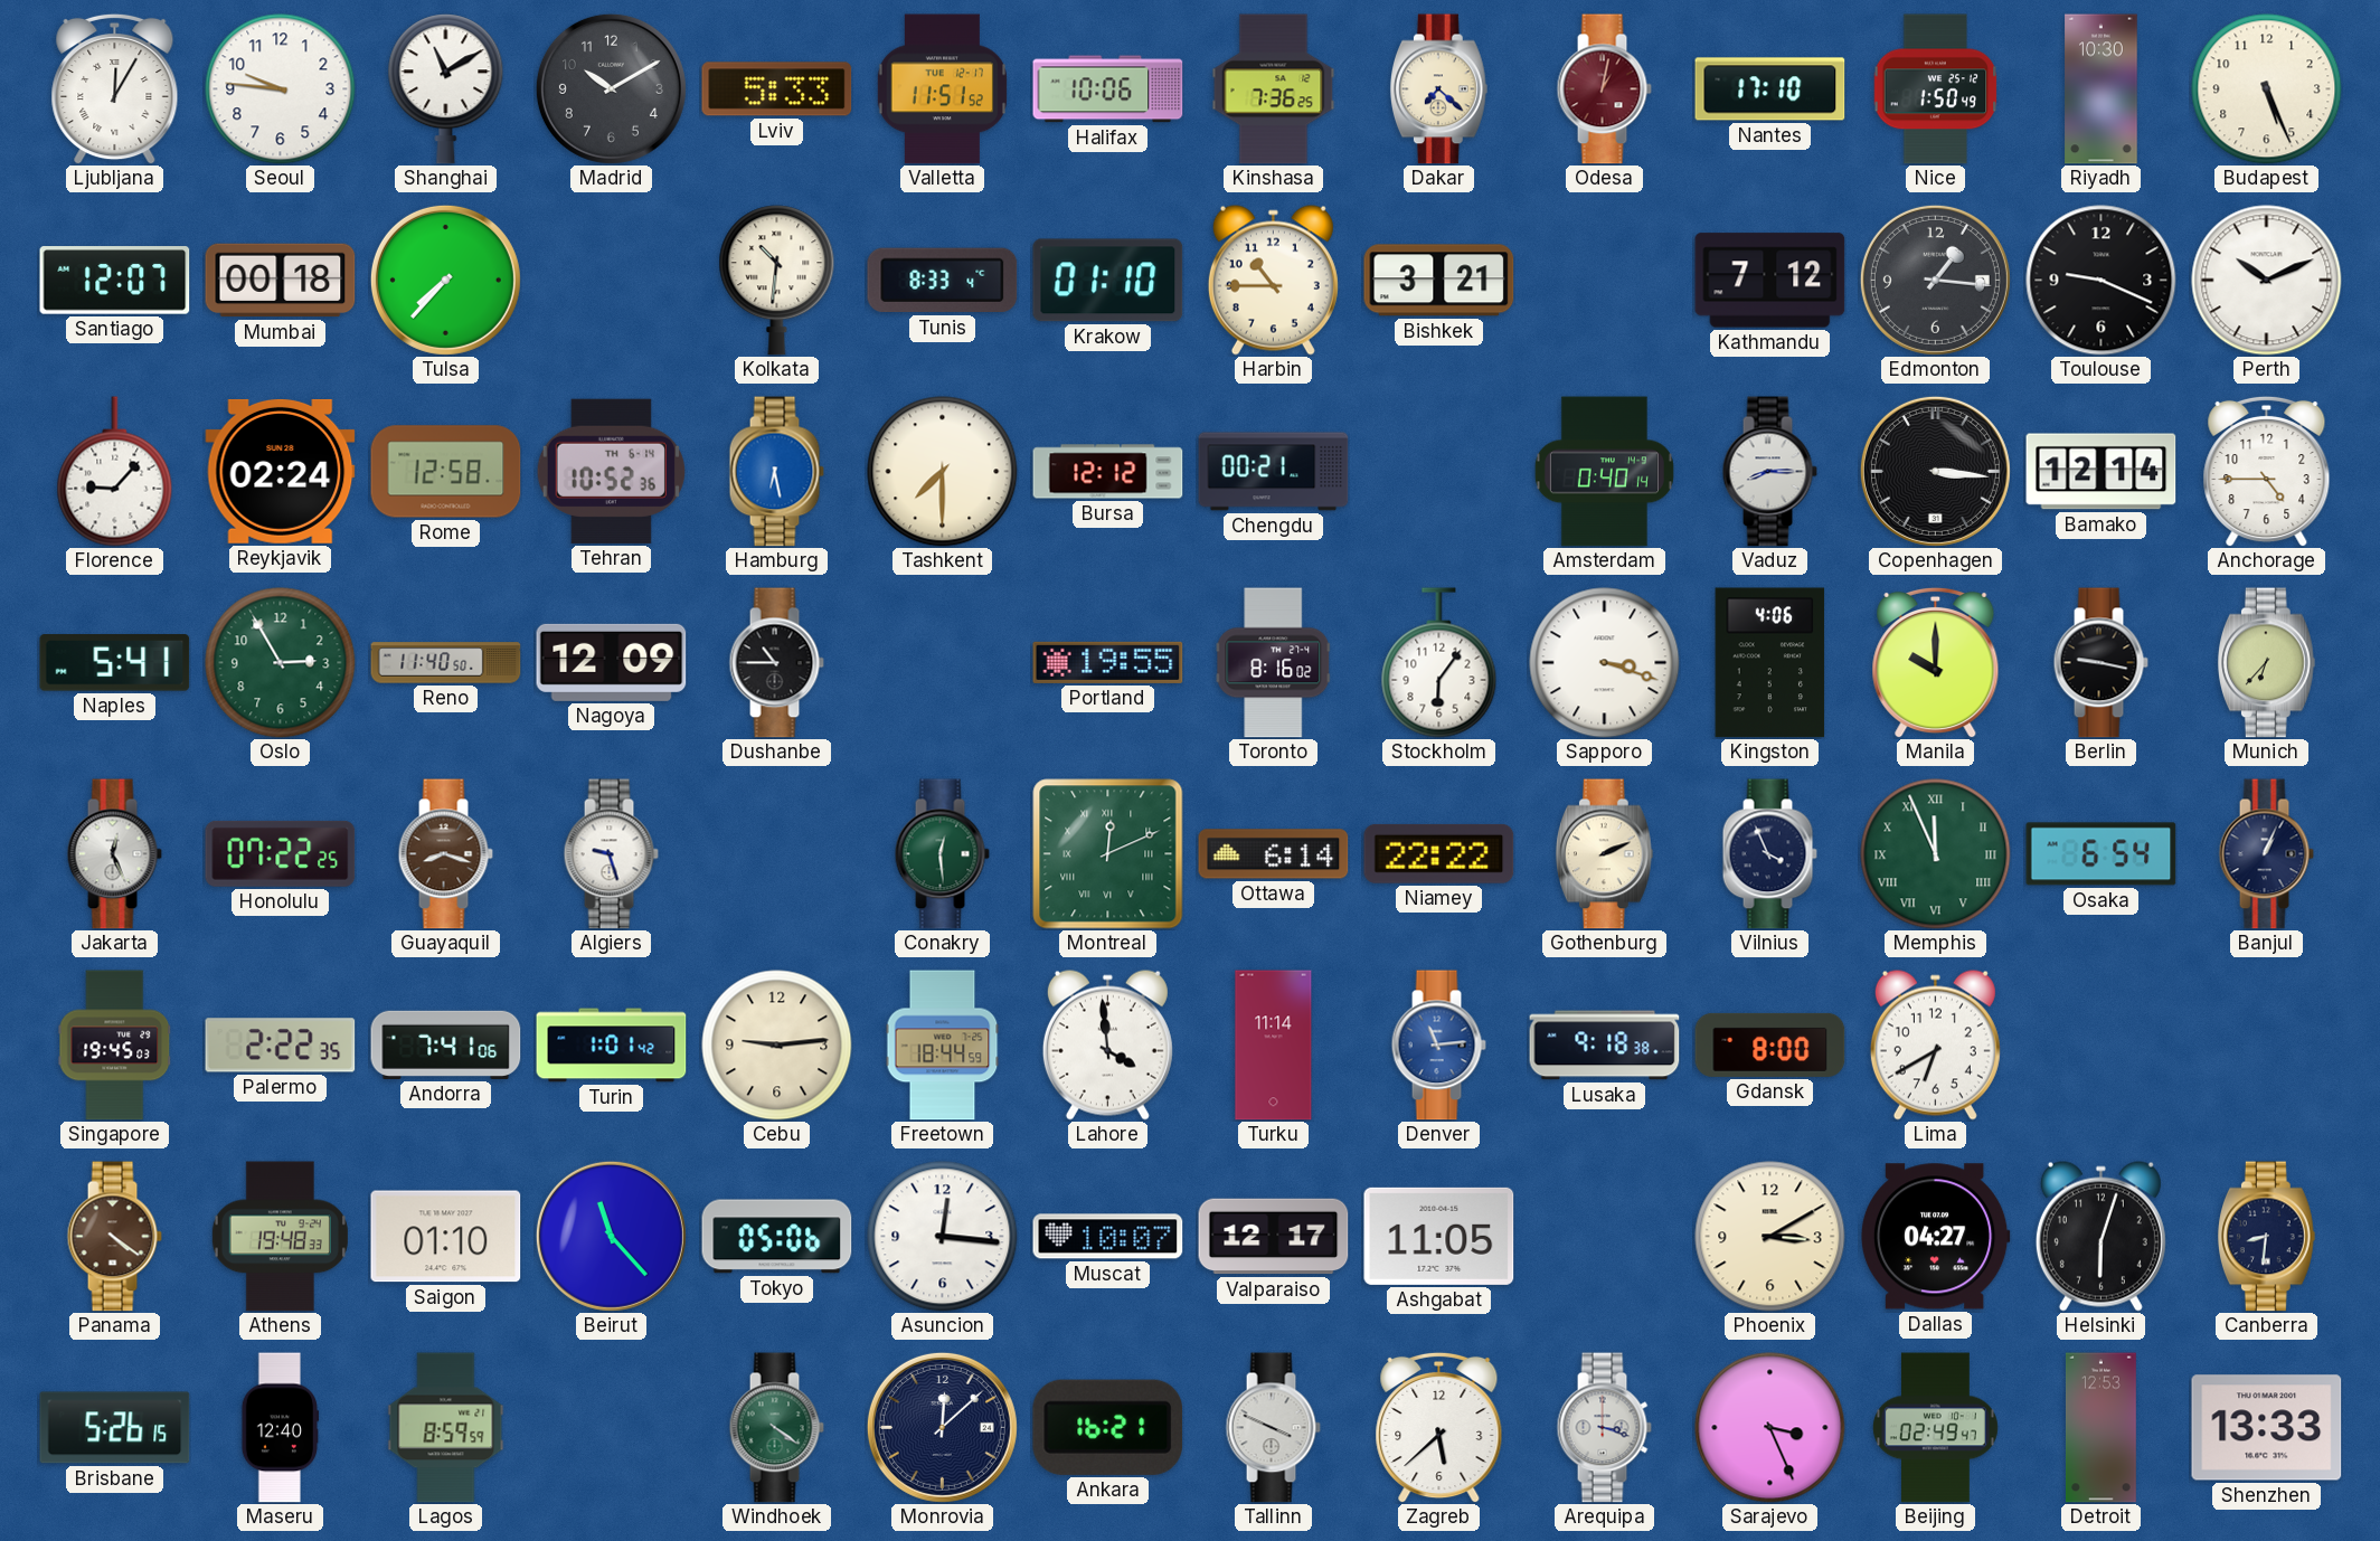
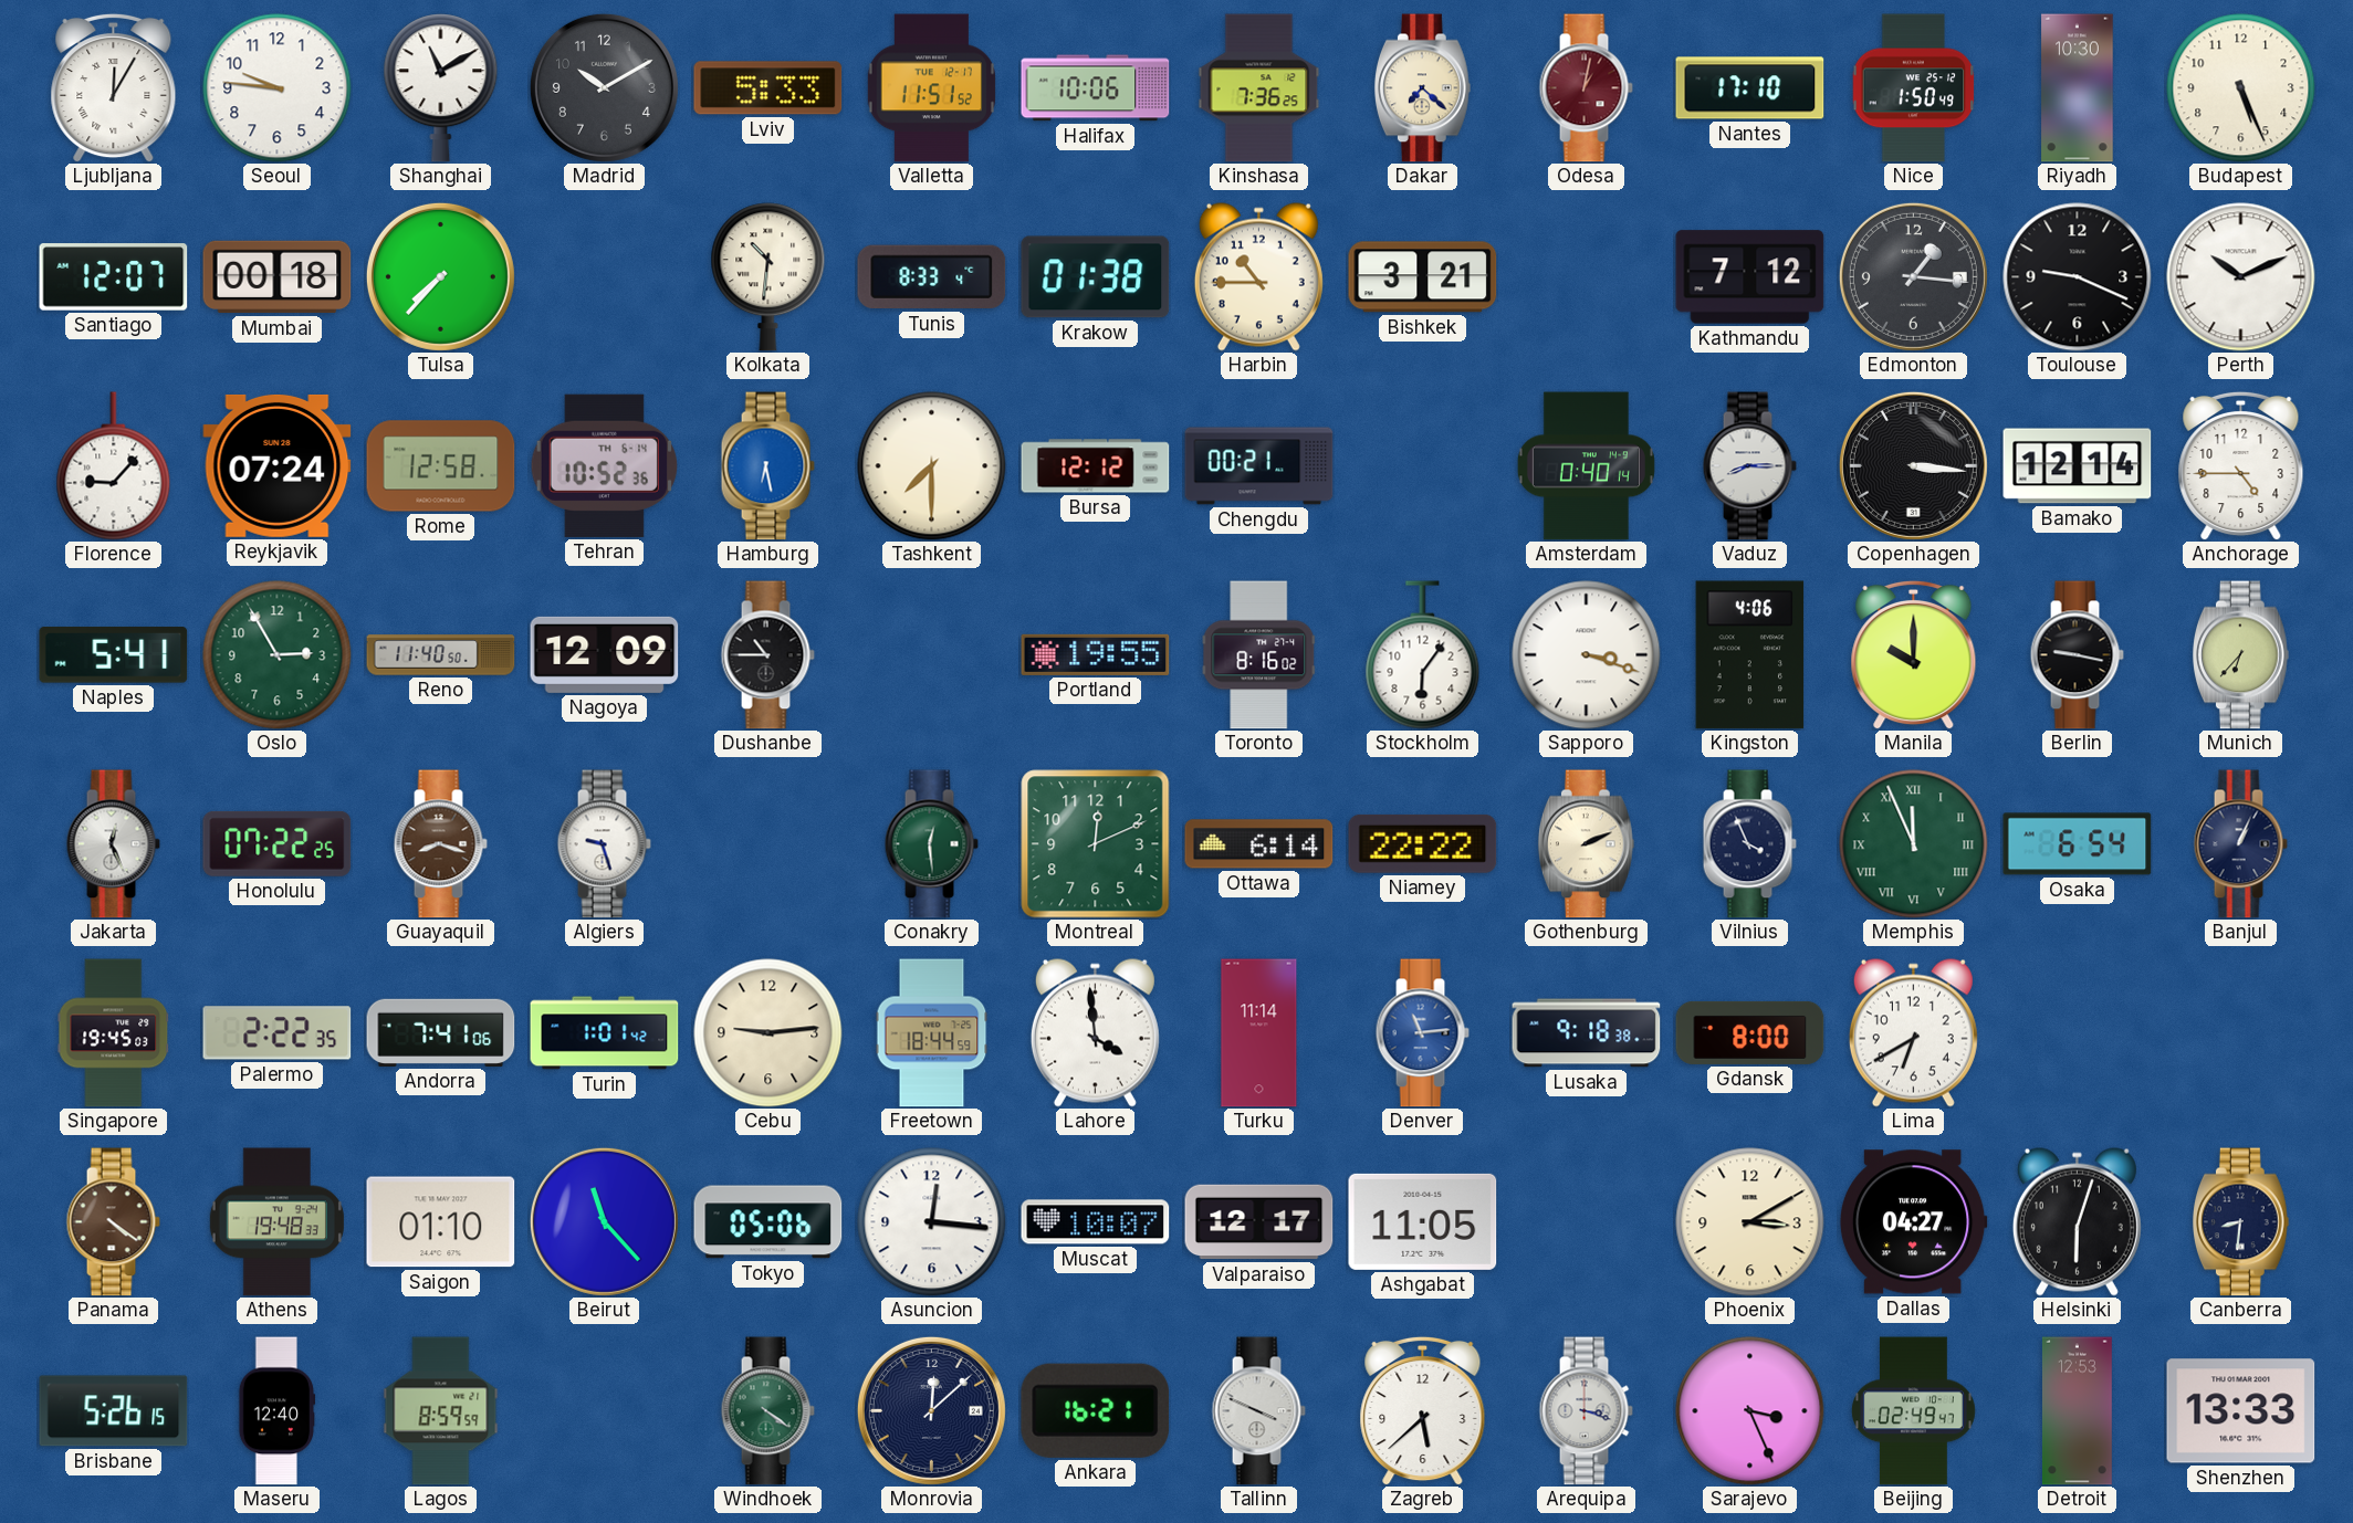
Krakow: 01:10 -> 01:38
Reykjavik: 02:24 -> 07:24
Montreal numerals: Roman -> Arabic
